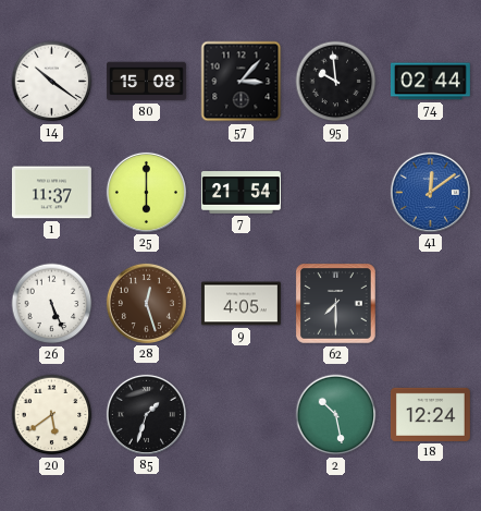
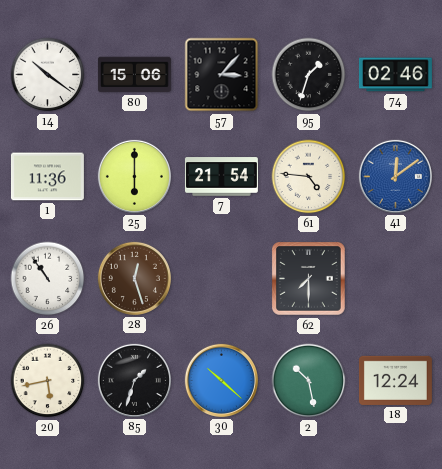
80: 15:08 -> 15:06
95: 9:59 -> 1:33
74: 02:44 -> 02:46
1: 11:37 -> 11:36
61: none -> 4:46
26: 5:26 -> 10:54
9: 4:05 -> none
20: 5:39 -> 5:43
30: none -> 10:22
